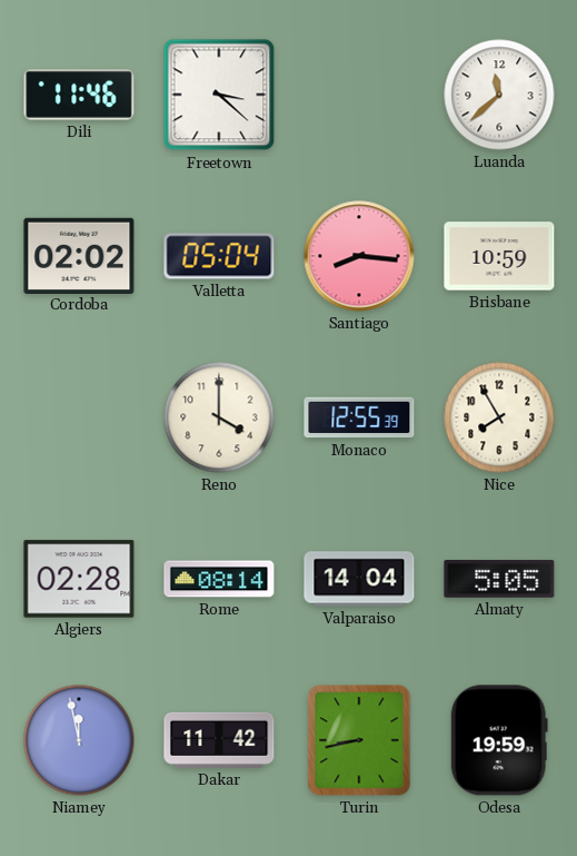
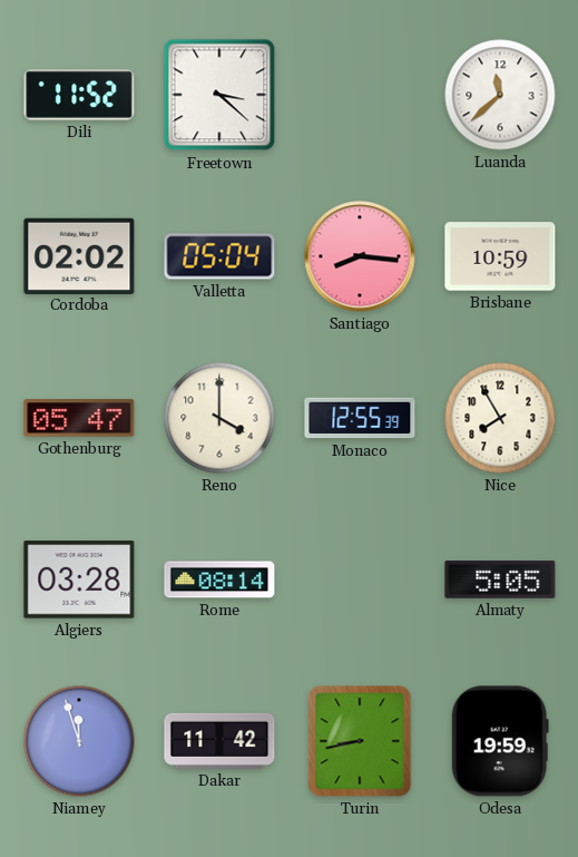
Dili: 11:46 -> 11:52
Gothenburg: none -> 05:47
Algiers: 02:28 -> 03:28
Valparaiso: 14:04 -> none
Niamey: 11:58 -> 11:57
